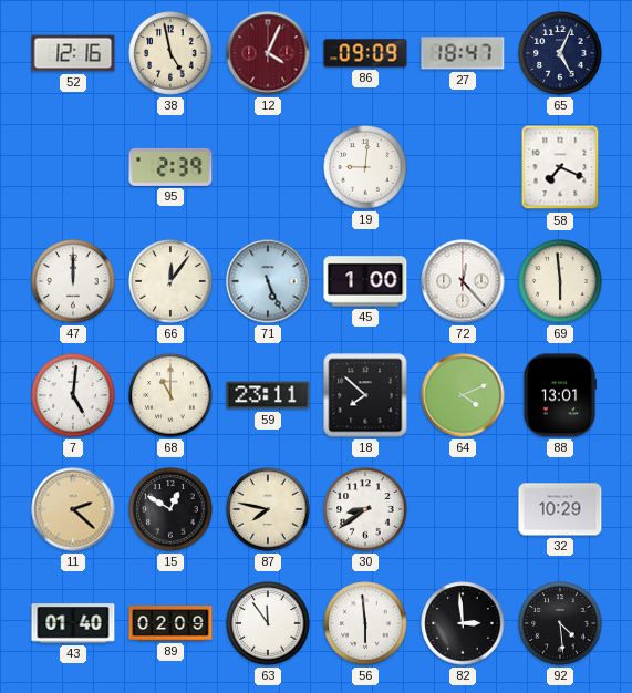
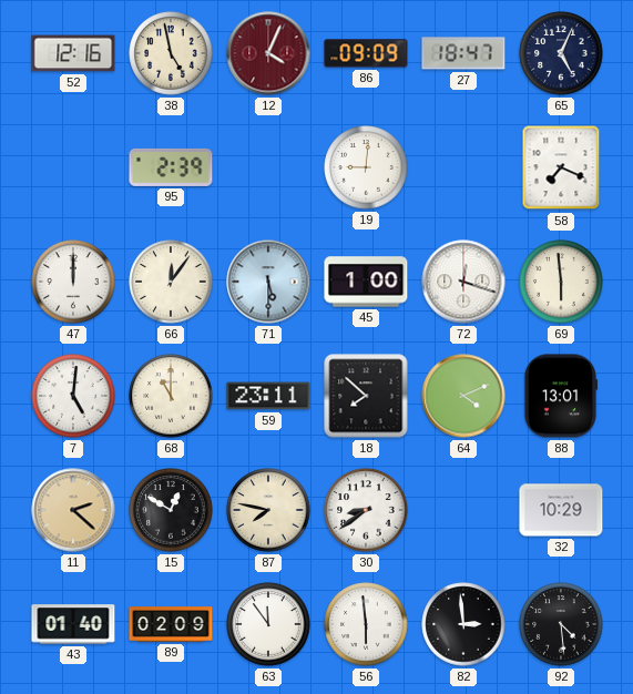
71: 5:26 -> 5:30
72: 12:23 -> 12:18
